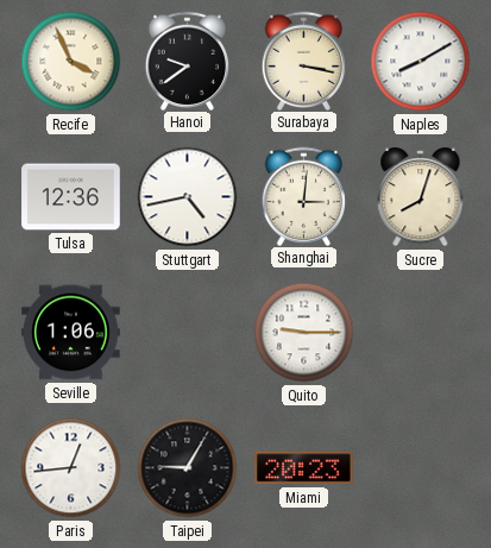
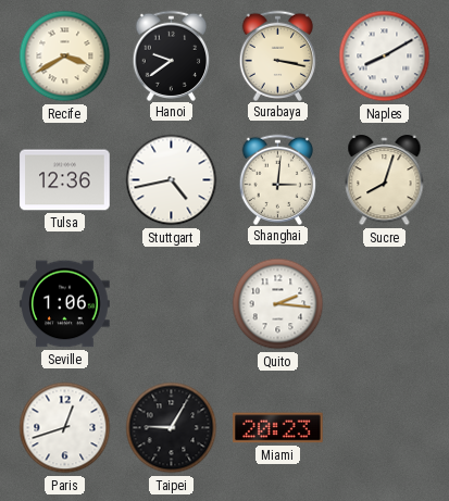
Recife: 3:56 -> 3:40
Quito: 9:15 -> 2:16
Paris: 12:44 -> 12:42
